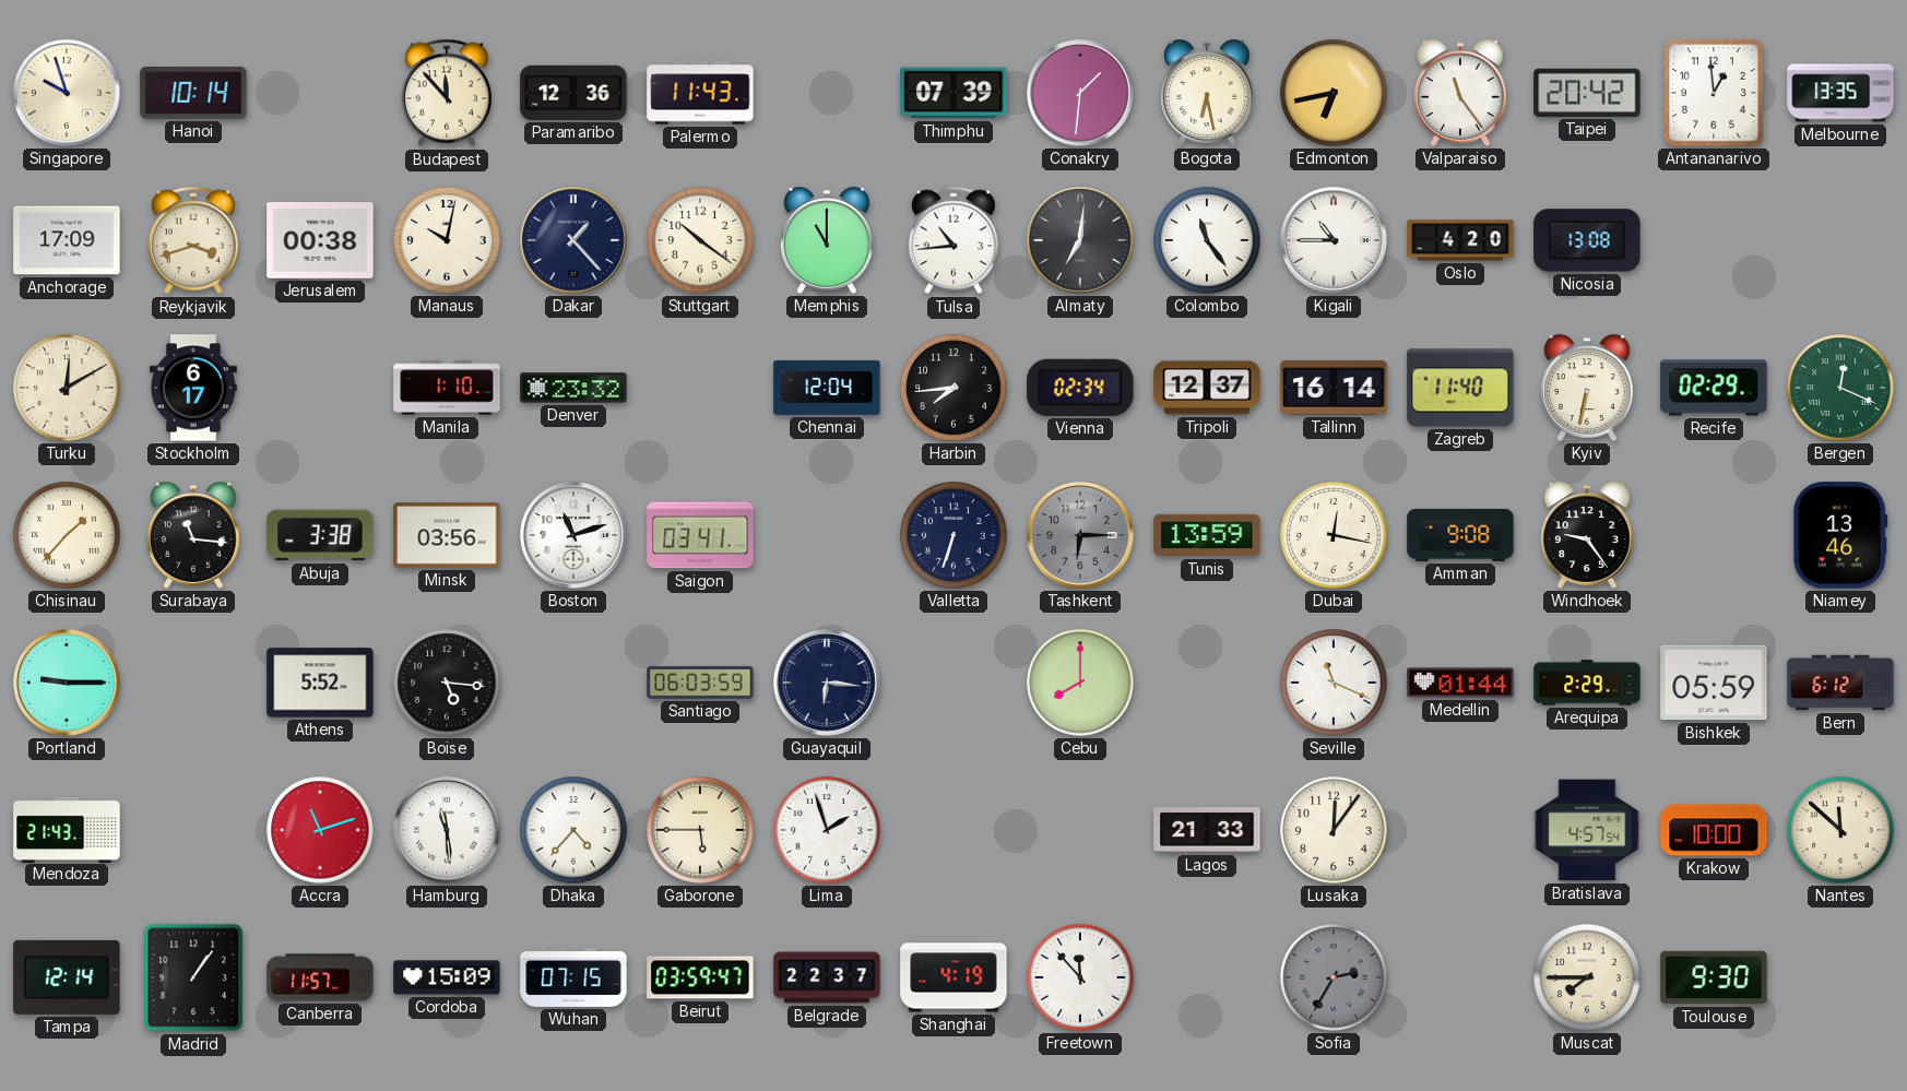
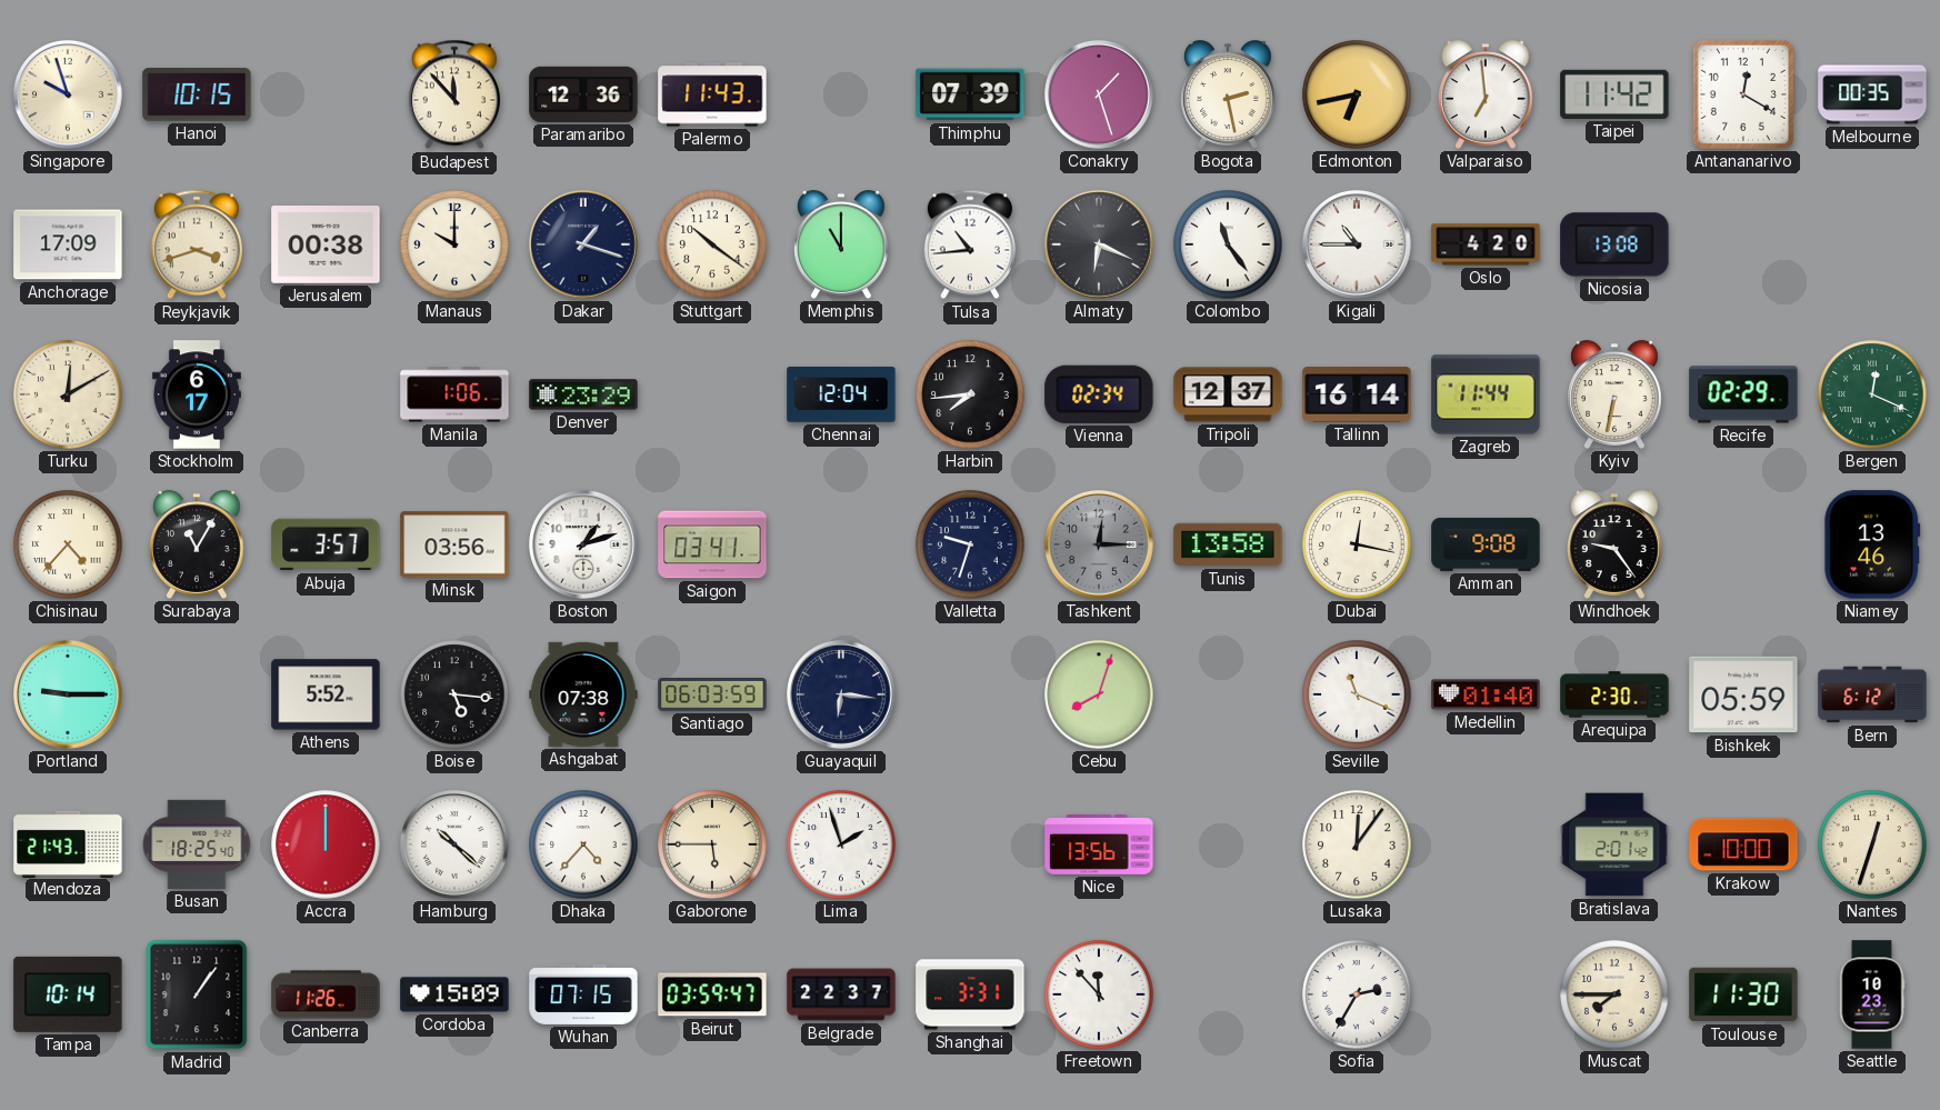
Hanoi: 10:14 -> 10:15
Conakry: 1:31 -> 1:27
Bogota: 6:28 -> 2:28
Valparaiso: 11:24 -> 6:59
Taipei: 20:42 -> 11:42
Antananarivo: 12:59 -> 12:20
Melbourne: 13:35 -> 00:35
Manaus: 10:02 -> 10:00
Dakar: 1:23 -> 1:18
Almaty: 7:01 -> 6:19
Manila: 1:10 -> 1:06
Denver: 23:32 -> 23:29
Zagreb: 11:40 -> 11:44
Chisinau: 1:37 -> 4:37
Surabaya: 11:16 -> 11:05
Abuja: 3:38 -> 3:57
Boston: 11:12 -> 1:12
Valletta: 6:33 -> 9:33
Tashkent: 6:15 -> 12:15
Tunis: 13:59 -> 13:58
Ashgabat: none -> 07:38
Cebu: 8:00 -> 8:03
Medellin: 01:44 -> 01:40
Arequipa: 2:29 -> 2:30
Busan: none -> 18:25
Accra: 11:12 -> 12:00
Hamburg: 11:29 -> 10:22
Nice: none -> 13:56
Lagos: 21:33 -> none
Bratislava: 4:57 -> 2:01
Nantes: 11:52 -> 12:33
Tampa: 12:14 -> 10:14
Canberra: 11:57 -> 11:26
Shanghai: 4:19 -> 3:31
Sofia dial: grey -> white
Toulouse: 9:30 -> 11:30
Seattle: none -> 10:23
